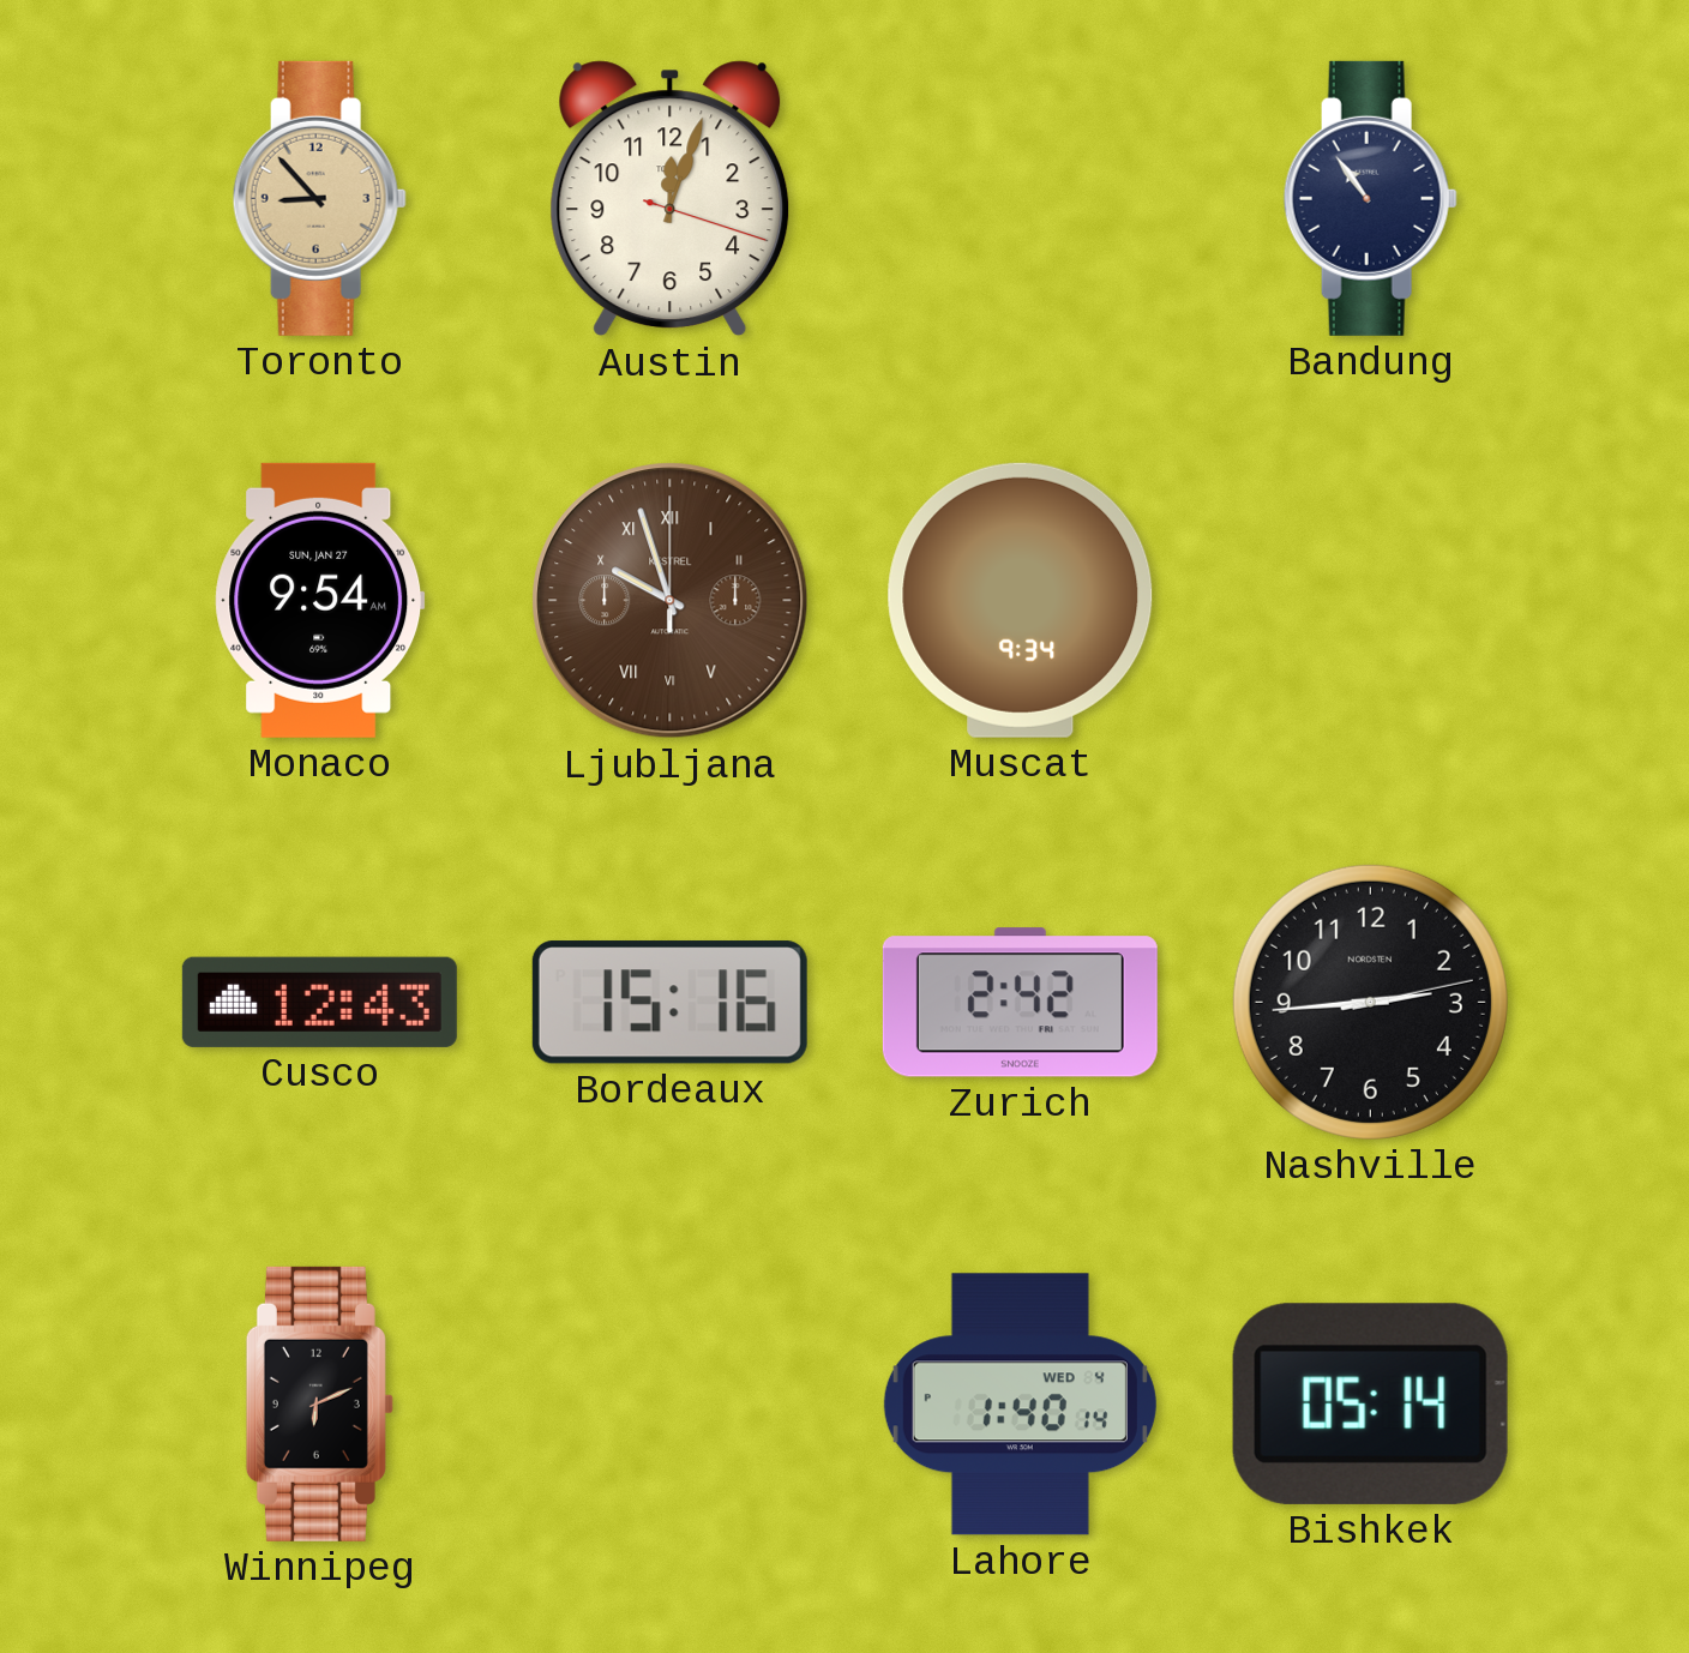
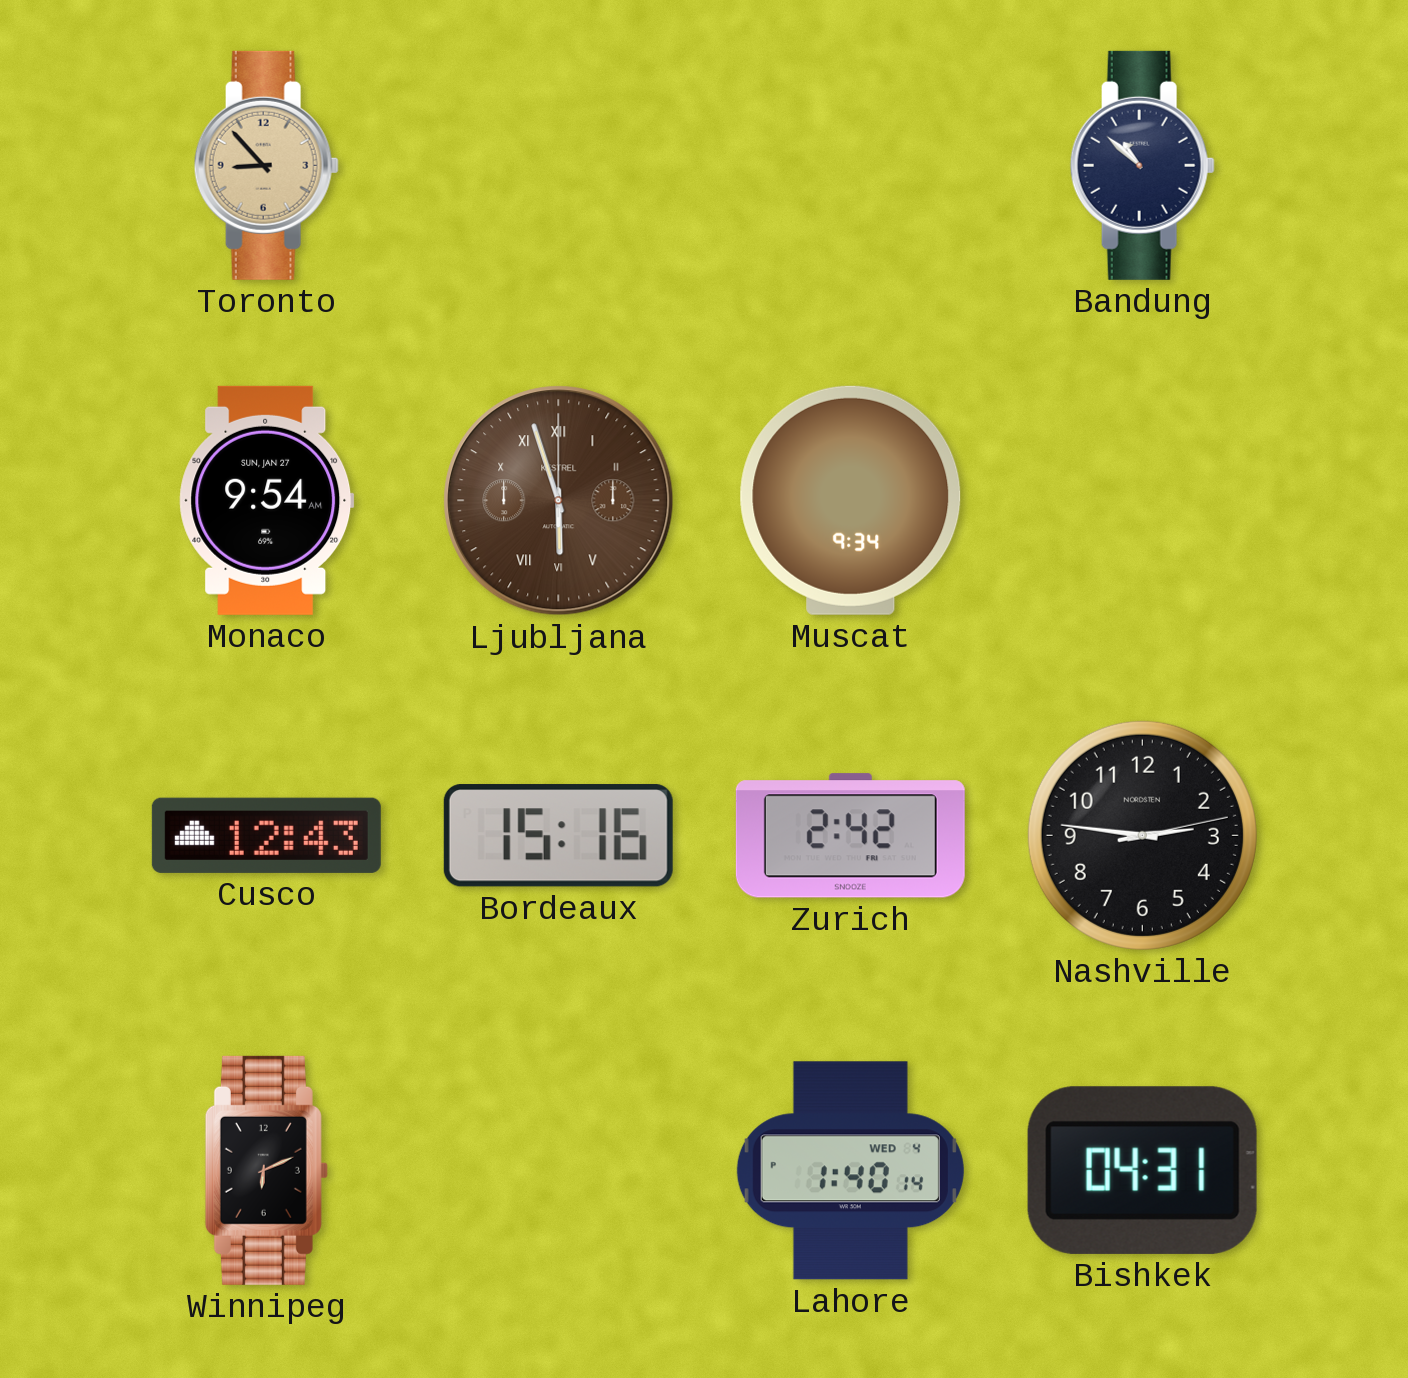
Austin: 12:03 -> none
Bandung: 10:54 -> 10:52
Ljubljana: 9:57 -> 5:57
Nashville: 2:44 -> 2:46
Bishkek: 05:14 -> 04:31
